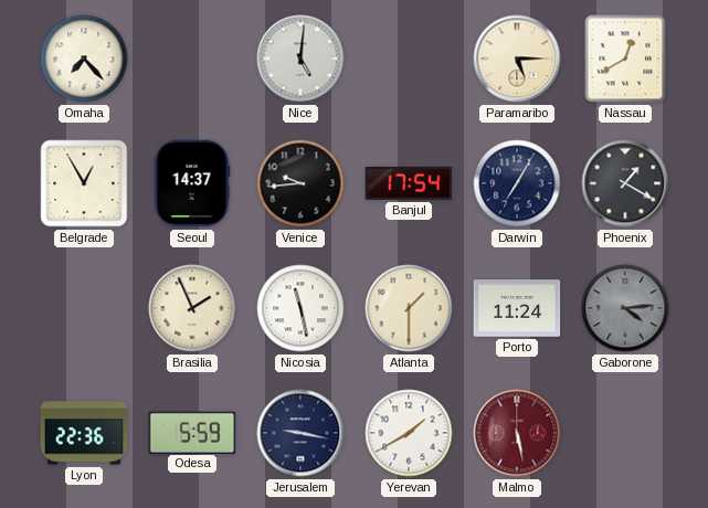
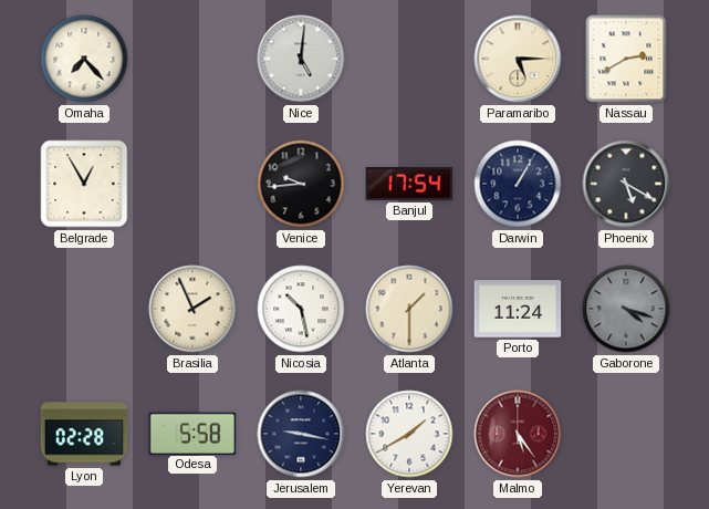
Nassau: 12:40 -> 2:40
Seoul: 14:37 -> none
Darwin: 7:05 -> 1:05
Phoenix: 1:20 -> 5:20
Nicosia: 11:28 -> 10:28
Gaborone: 4:14 -> 4:18
Lyon: 22:36 -> 02:28
Odesa: 5:59 -> 5:58
Malmo: 5:28 -> 5:24
